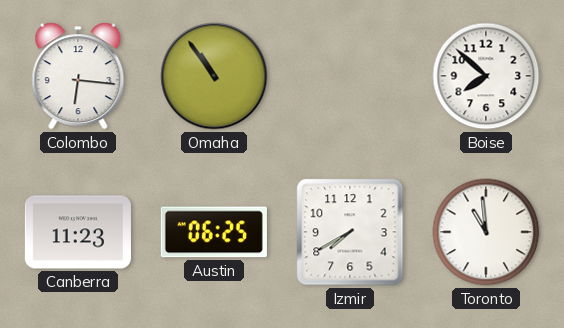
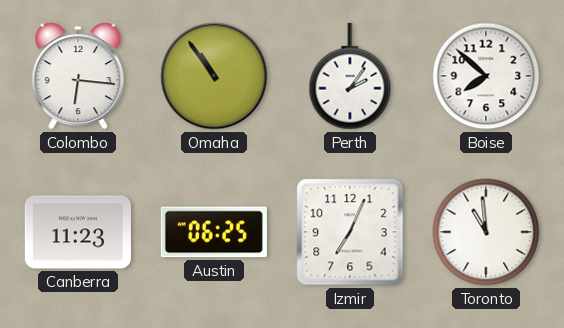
Perth: none -> 2:06
Izmir: 7:40 -> 7:04
